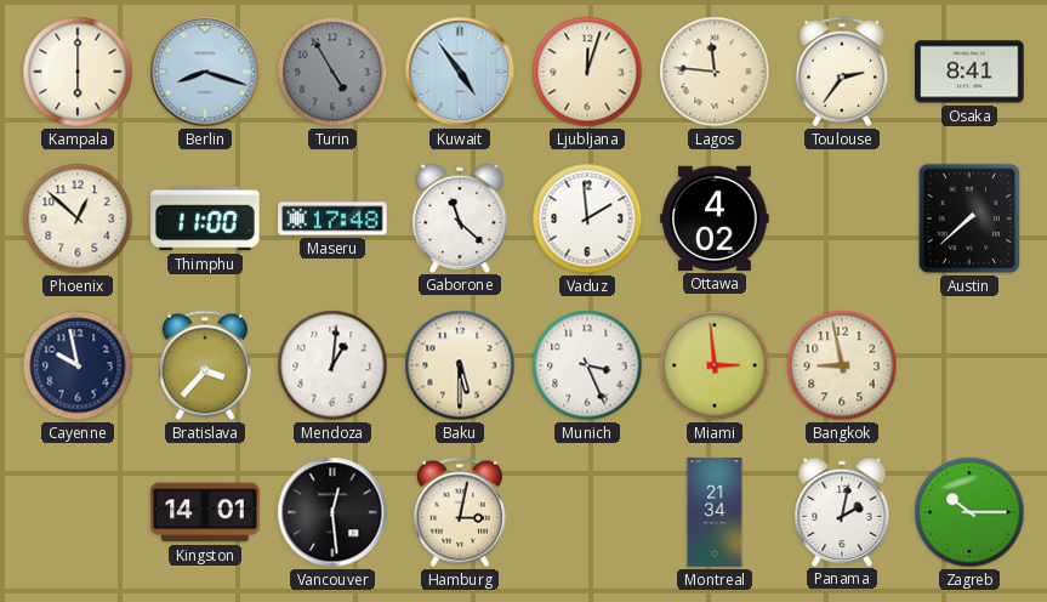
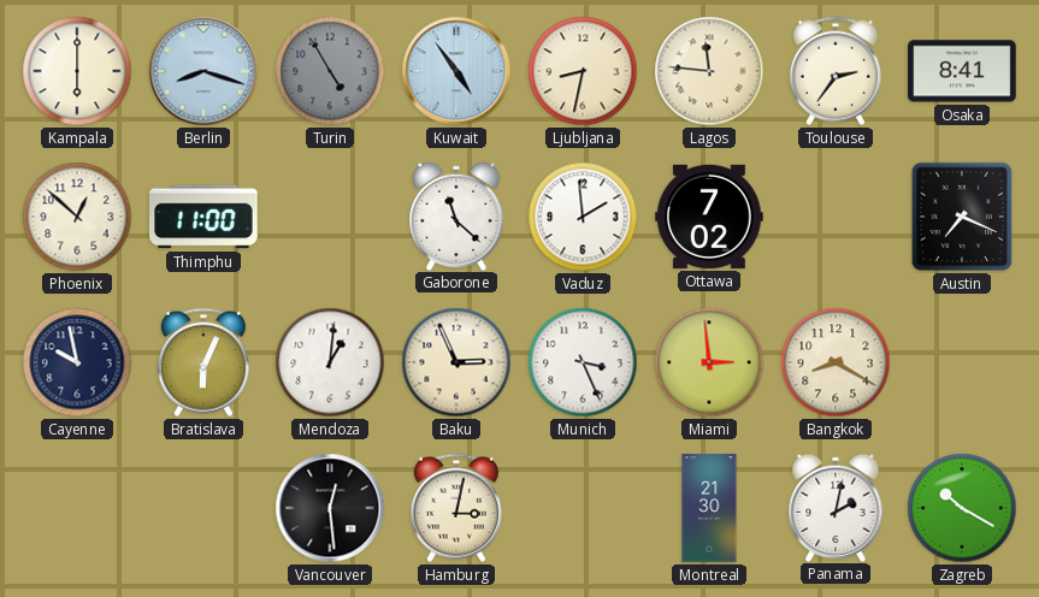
Ljubljana: 12:03 -> 8:32
Maseru: 17:48 -> none
Ottawa: 4:02 -> 7:02
Austin: 7:38 -> 7:19
Bratislava: 3:37 -> 6:04
Baku: 5:30 -> 2:56
Bangkok: 8:58 -> 8:20
Kingston: 14:01 -> none
Montreal: 21:34 -> 21:30
Zagreb: 10:15 -> 10:20
